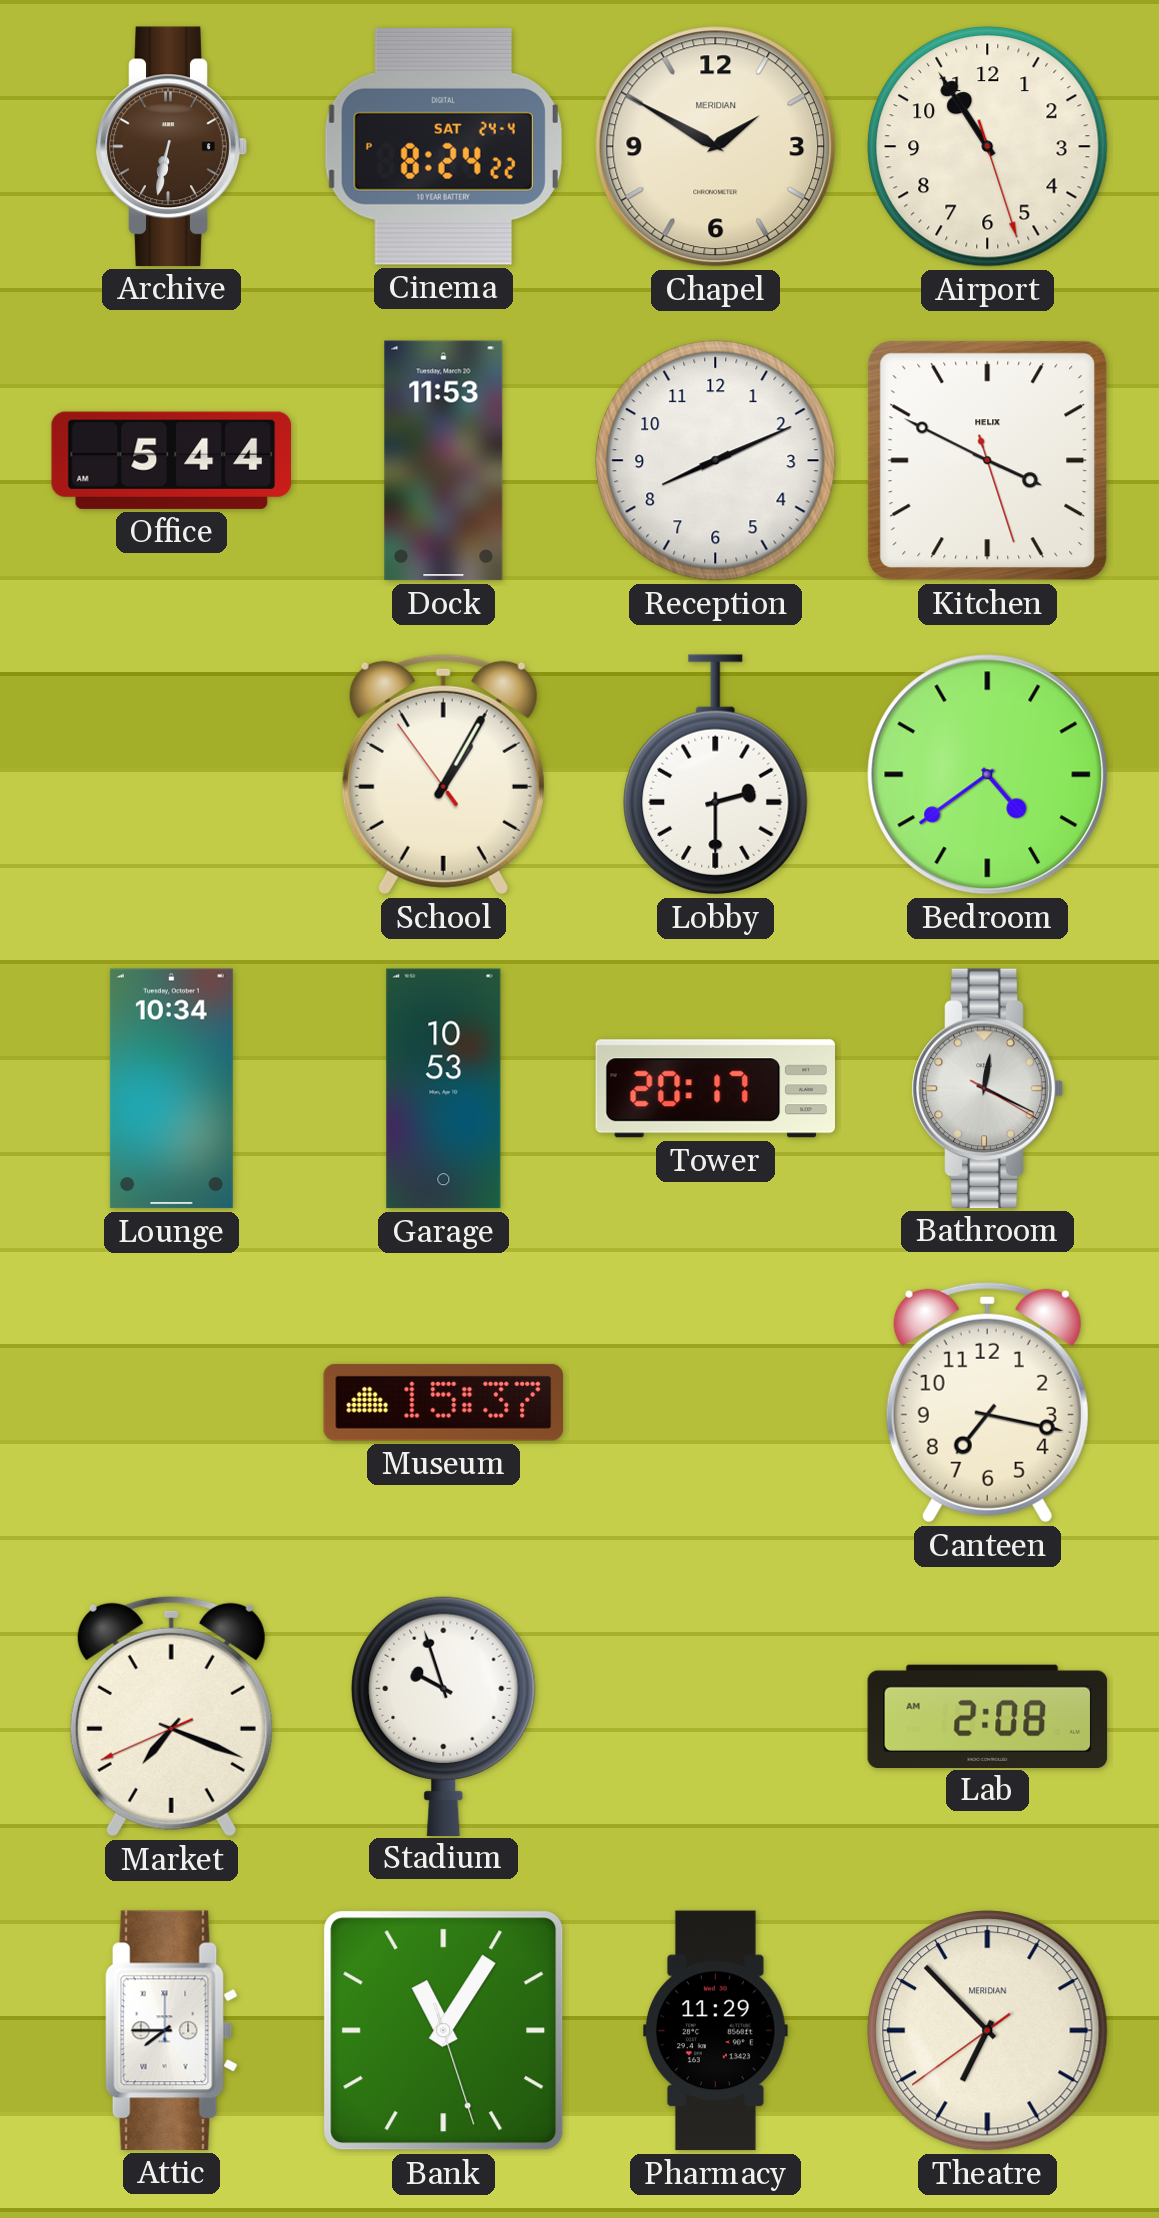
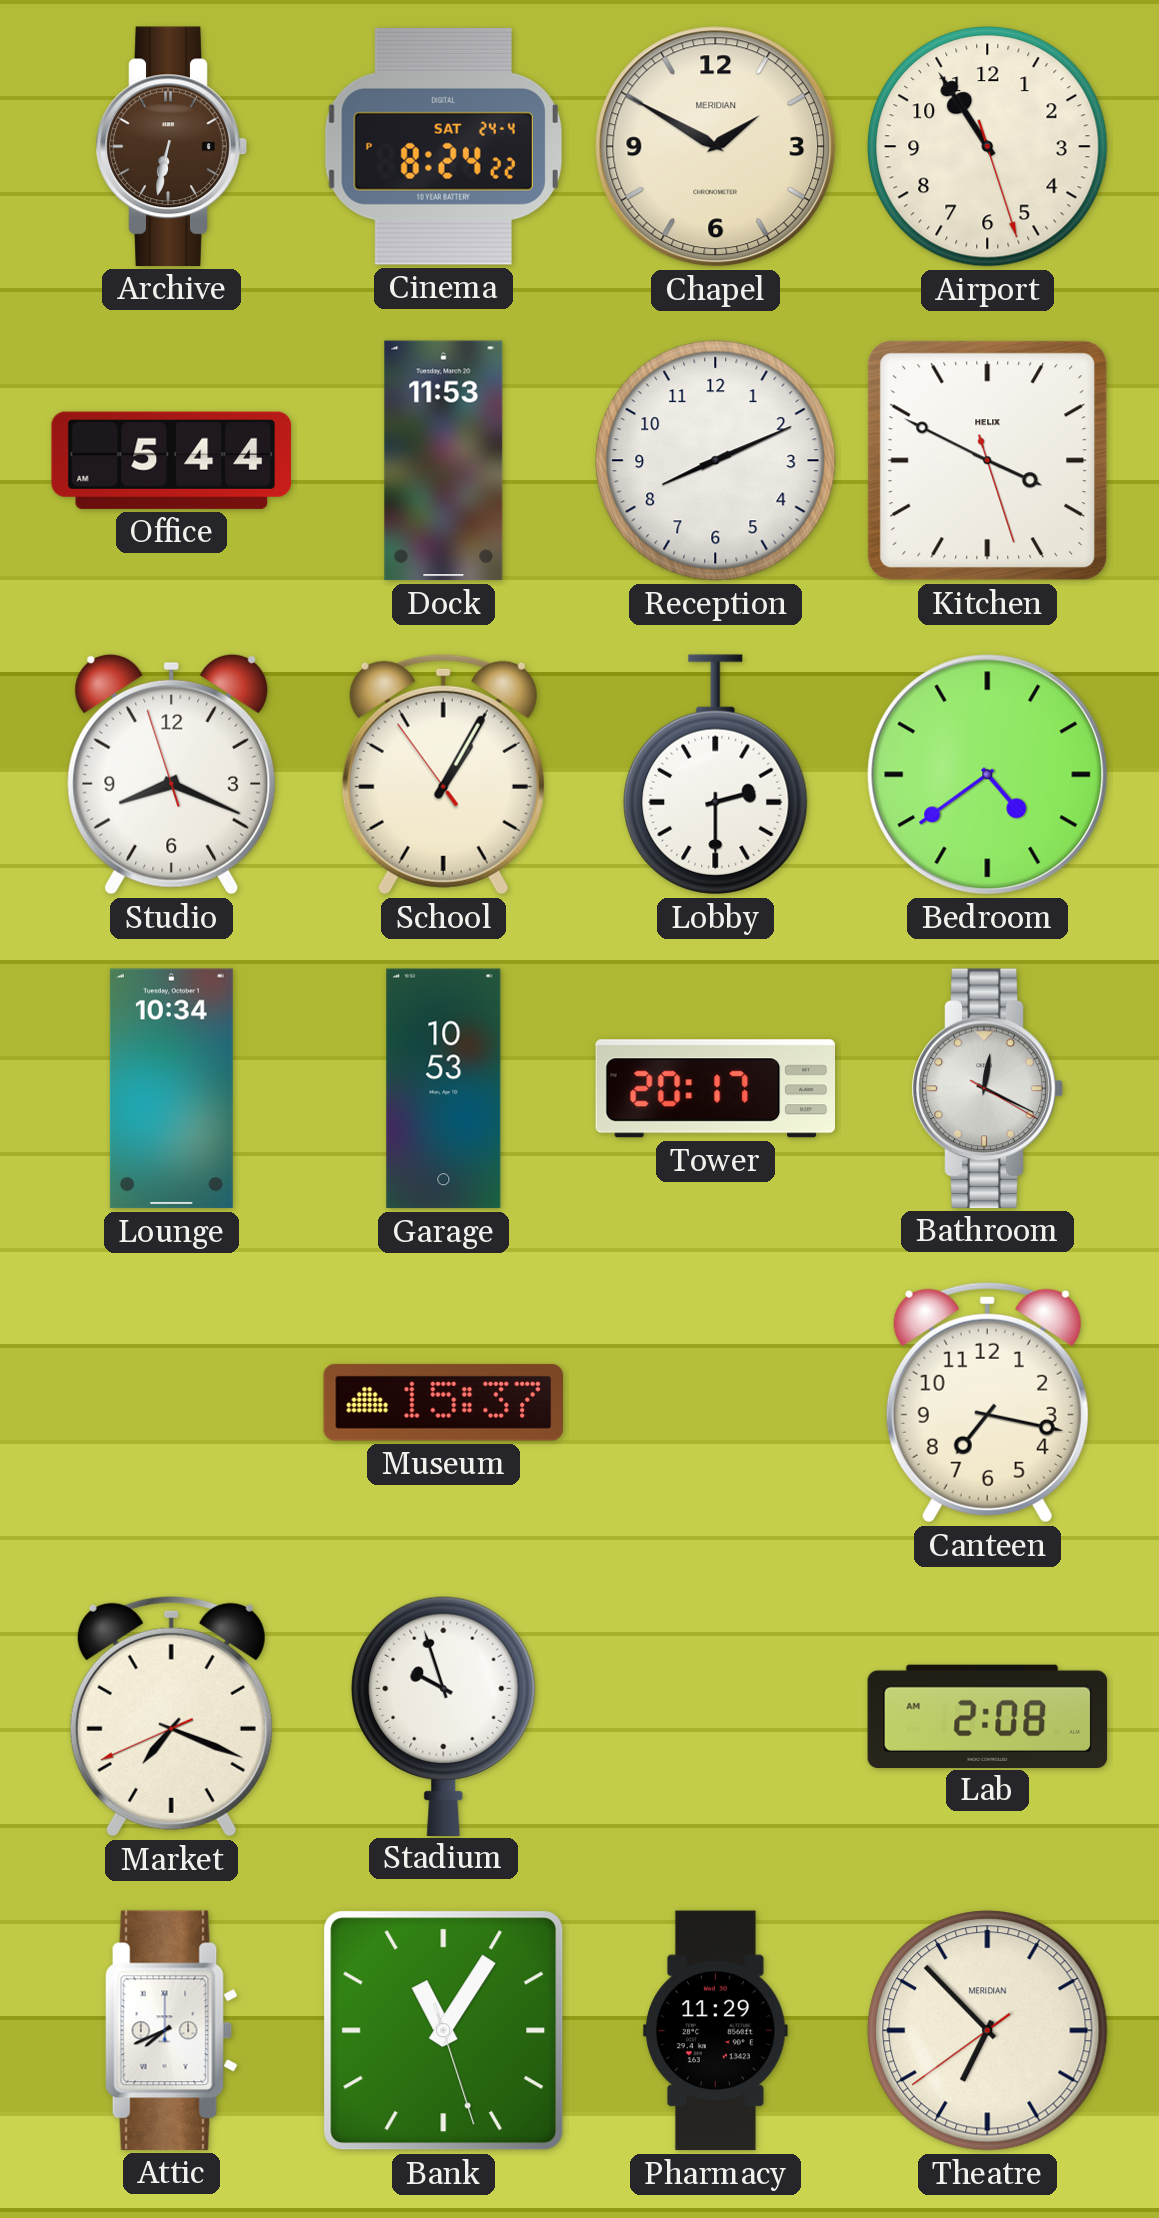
Studio: none -> 8:18
Attic: 7:45 -> 7:41
